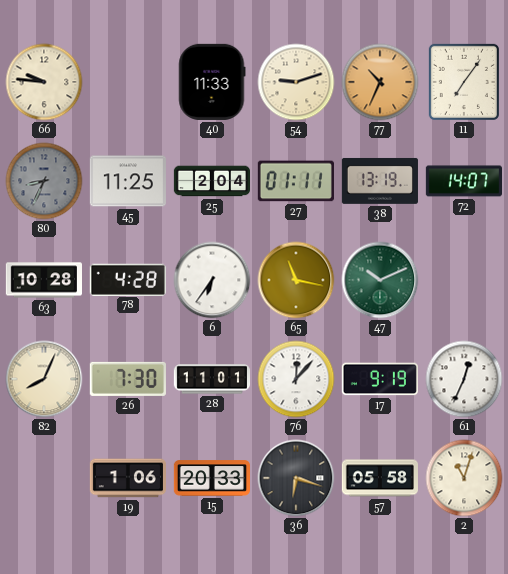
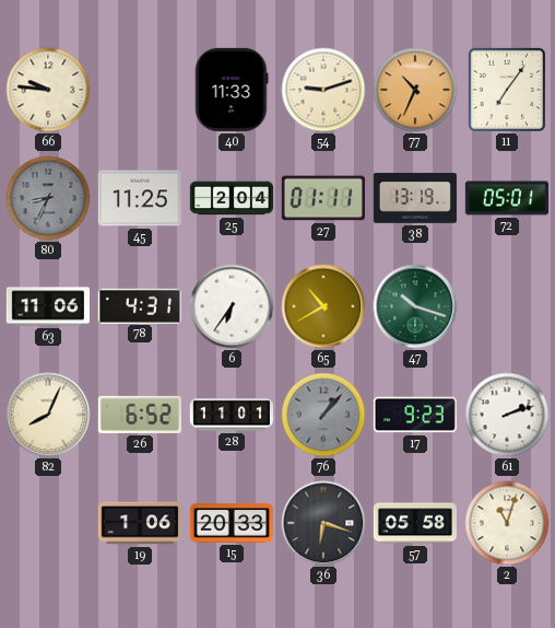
72: 14:07 -> 05:01
63: 10:28 -> 11:06
78: 4:28 -> 4:31
65: 11:17 -> 10:40
47: 10:11 -> 10:18
26: 7:30 -> 6:52
76: 12:07 -> 1:07
76 dial: white -> grey
17: 9:19 -> 9:23
61: 12:34 -> 2:12
